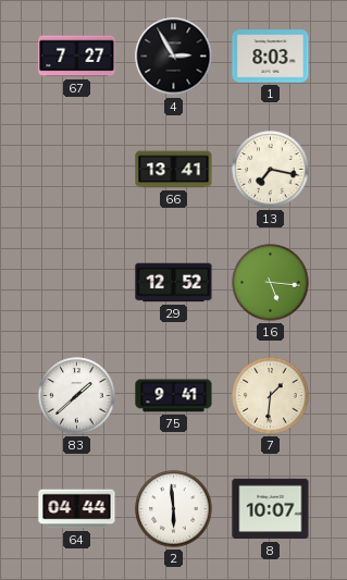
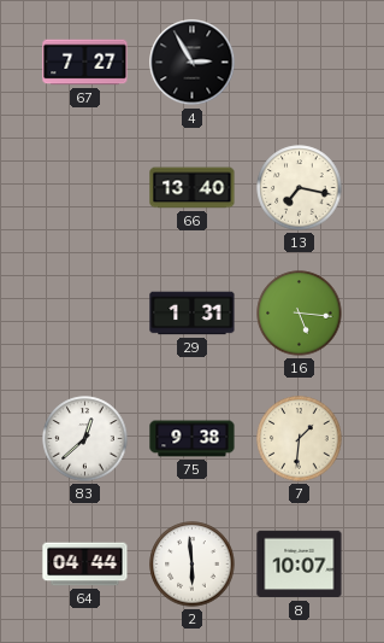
1: 8:03 -> none
66: 13:41 -> 13:40
29: 12:52 -> 1:31
83: 1:38 -> 12:38
75: 9:41 -> 9:38
